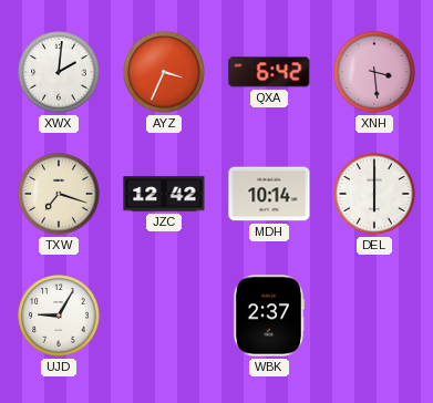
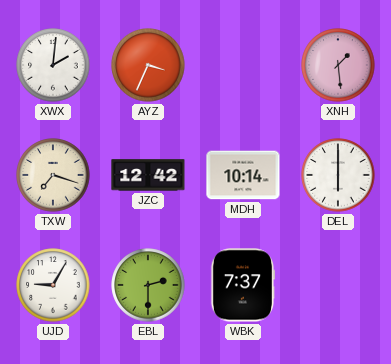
QXA: 6:42 -> none
XNH: 3:29 -> 1:29
EBL: none -> 2:30
WBK: 2:37 -> 7:37
